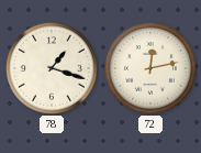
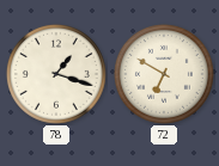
72: 12:13 -> 6:50
